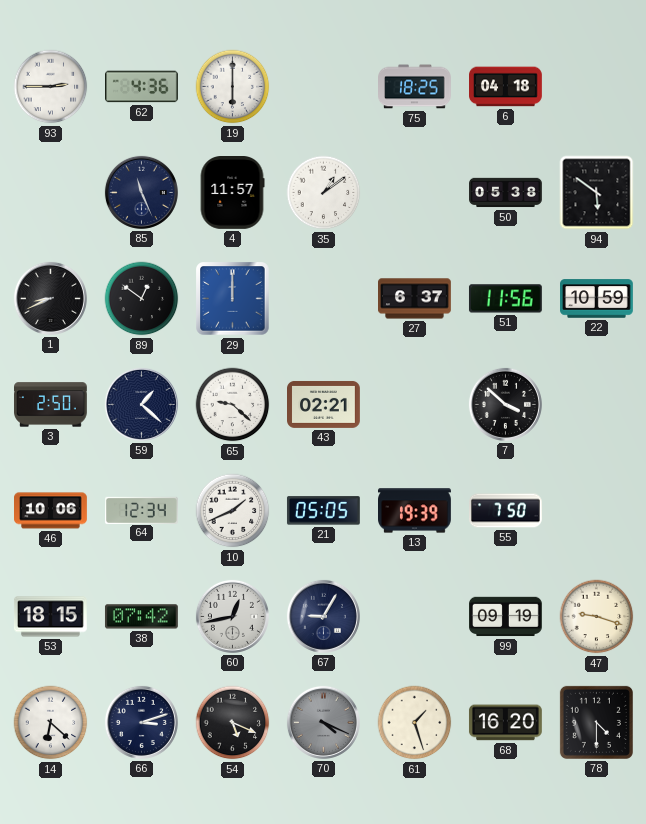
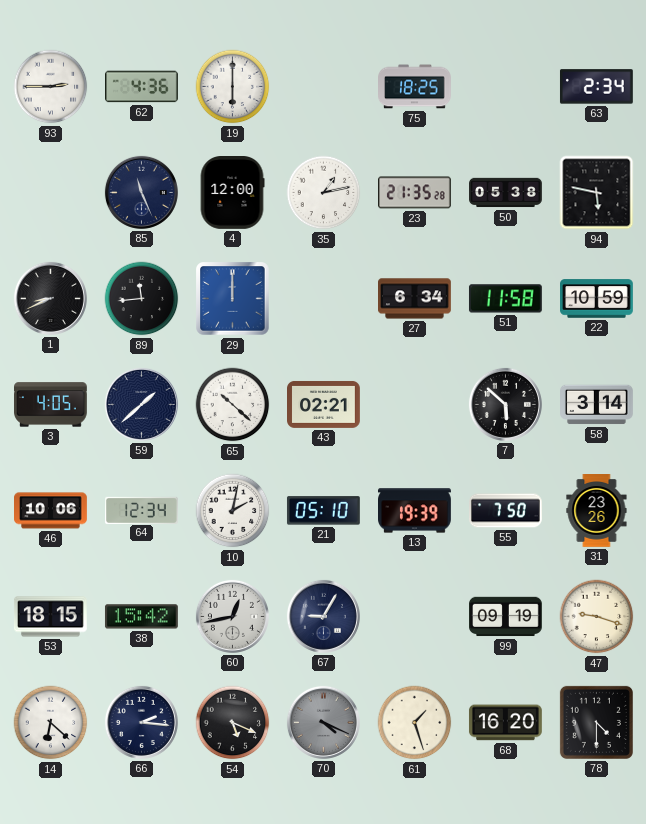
6: 04:18 -> none
63: none -> 2:34
4: 11:57 -> 12:00
35: 1:09 -> 1:13
23: none -> 21:35
94: 5:51 -> 5:47
89: 12:51 -> 11:44
27: 6:37 -> 6:34
51: 11:56 -> 11:58
3: 2:50 -> 4:05
59: 1:22 -> 1:38
65: 9:22 -> 10:22
7: 3:52 -> 5:52
58: none -> 3:14
10: 1:41 -> 2:02
21: 05:05 -> 05:10
31: none -> 23:26
38: 07:42 -> 15:42
66: 3:12 -> 2:16
